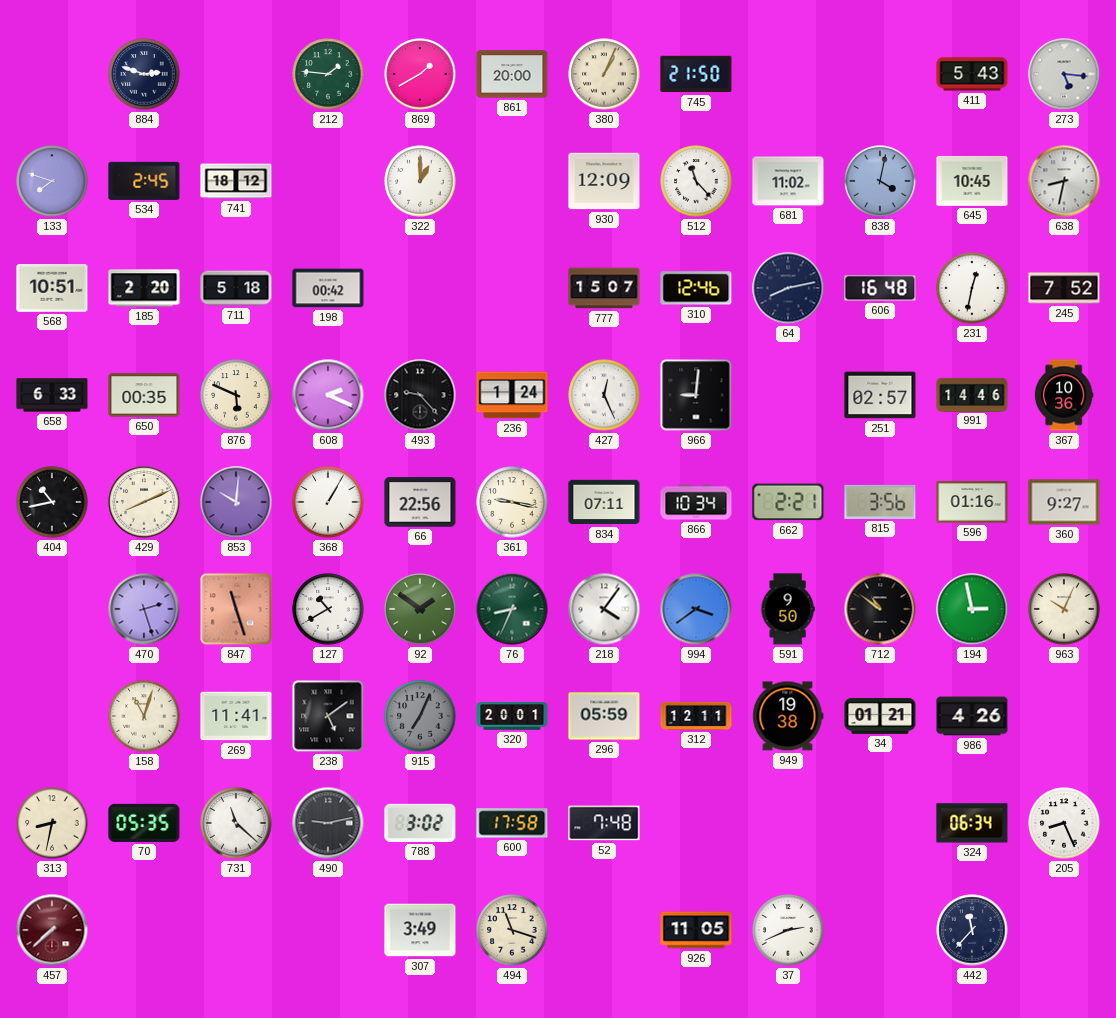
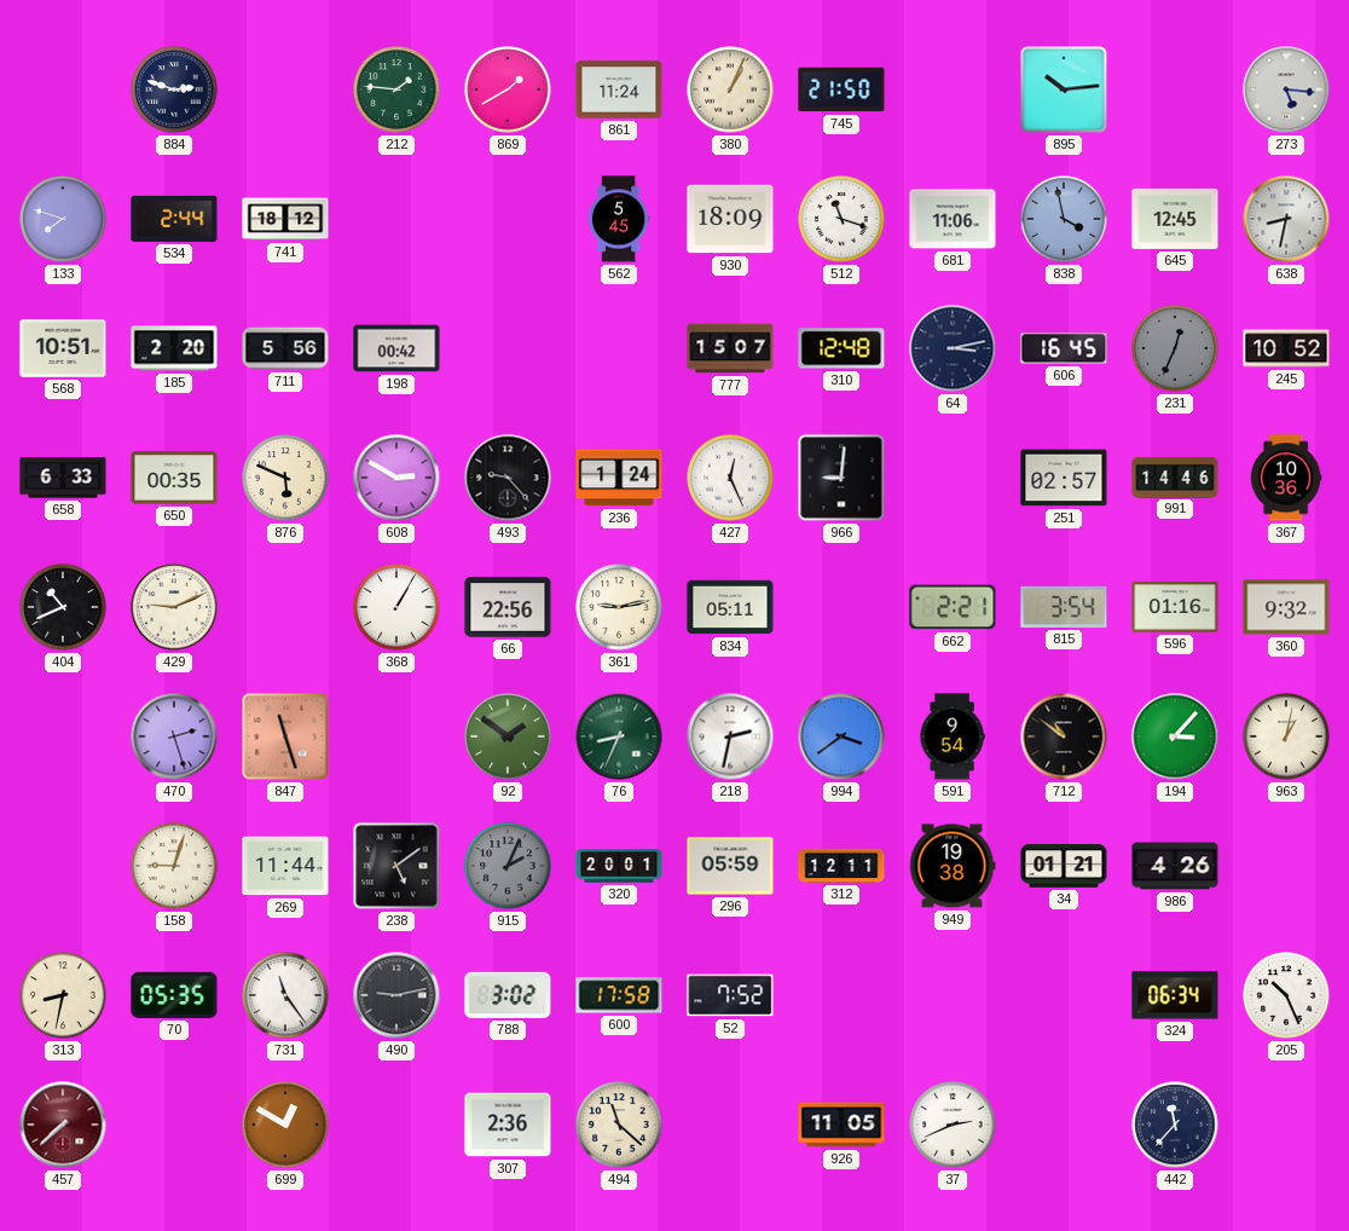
861: 20:00 -> 11:24
895: none -> 10:14
411: 5:43 -> none
534: 2:45 -> 2:44
322: 1:00 -> none
562: none -> 5:45
930: 12:09 -> 18:09
512: 11:23 -> 11:18
681: 11:02 -> 11:06
838: 4:02 -> 3:58
645: 10:45 -> 12:45
711: 5:18 -> 5:56
310: 12:46 -> 12:48
64: 8:13 -> 3:13
606: 16:48 -> 16:45
231: 12:32 -> 12:34
231 dial: white -> grey
245: 7:52 -> 10:52
608: 2:19 -> 2:50
404: 10:43 -> 10:41
429: 8:11 -> 9:11
853: 10:01 -> none
361: 9:17 -> 9:13
834: 07:11 -> 05:11
866: 10:34 -> none
815: 3:56 -> 3:54
360: 9:27 -> 9:32
127: 10:40 -> none
218: 4:06 -> 2:32
591: 9:50 -> 9:54
194: 2:58 -> 3:07
963: 10:04 -> 1:02
158: 11:03 -> 9:03
269: 11:41 -> 11:44
915: 7:04 -> 2:04
731: 11:22 -> 11:24
52: 7:48 -> 7:52
205: 8:26 -> 10:26
699: none -> 12:50
307: 3:49 -> 2:36
494: 11:18 -> 11:22
